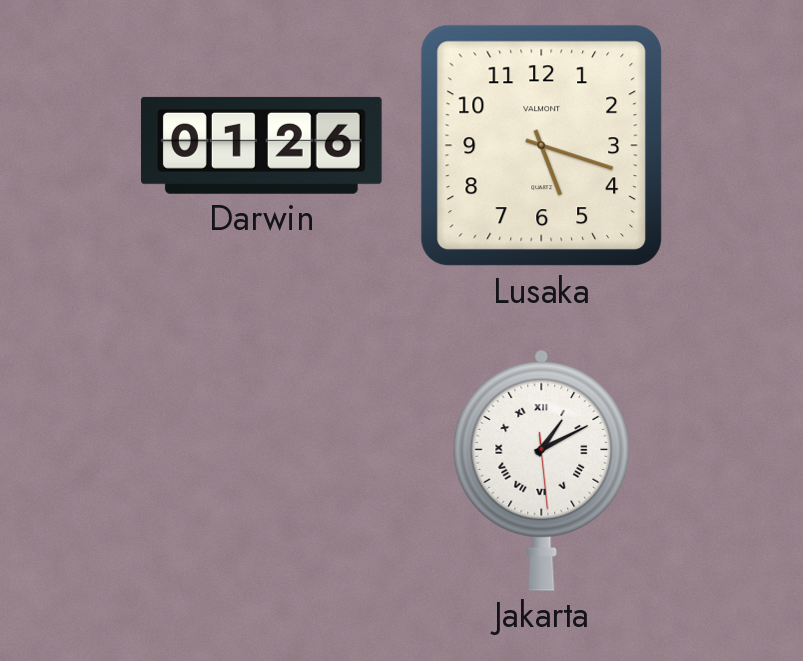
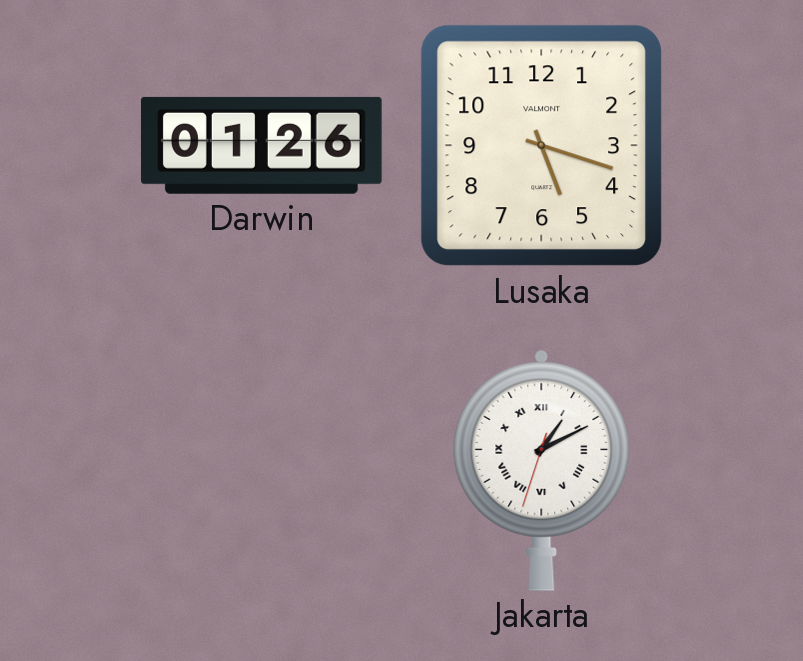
Jakarta: 1:10:29 -> 1:10:33
